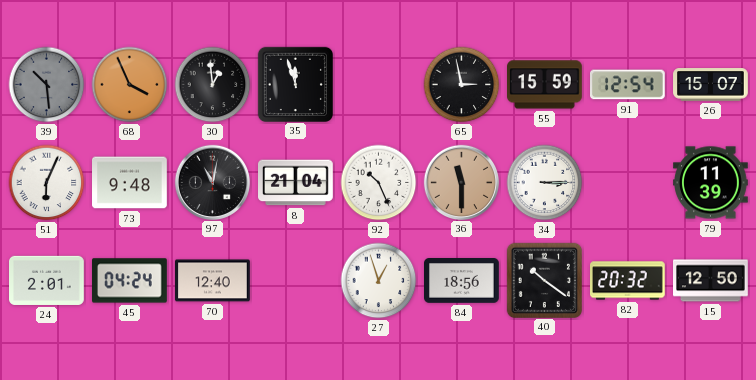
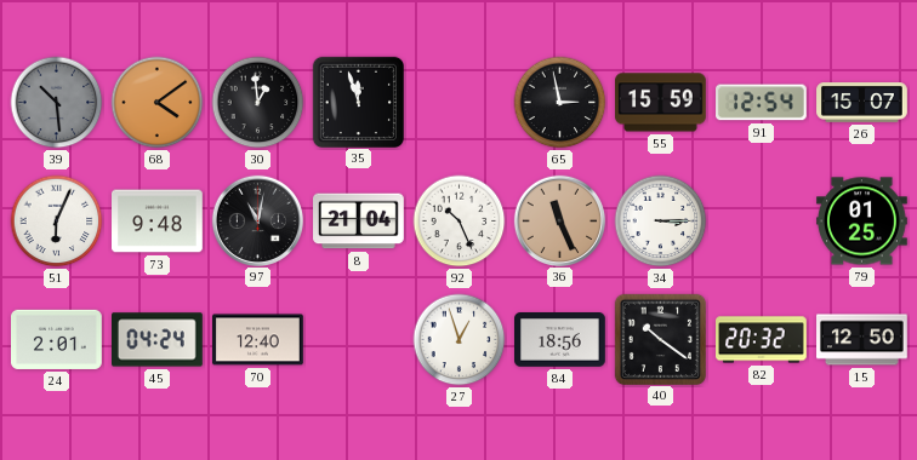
68: 3:56 -> 4:09
36: 11:30 -> 11:26
79: 11:39 -> 01:25
